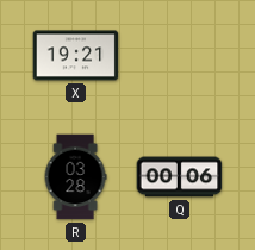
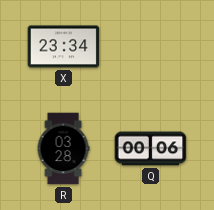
X: 19:21 -> 23:34
